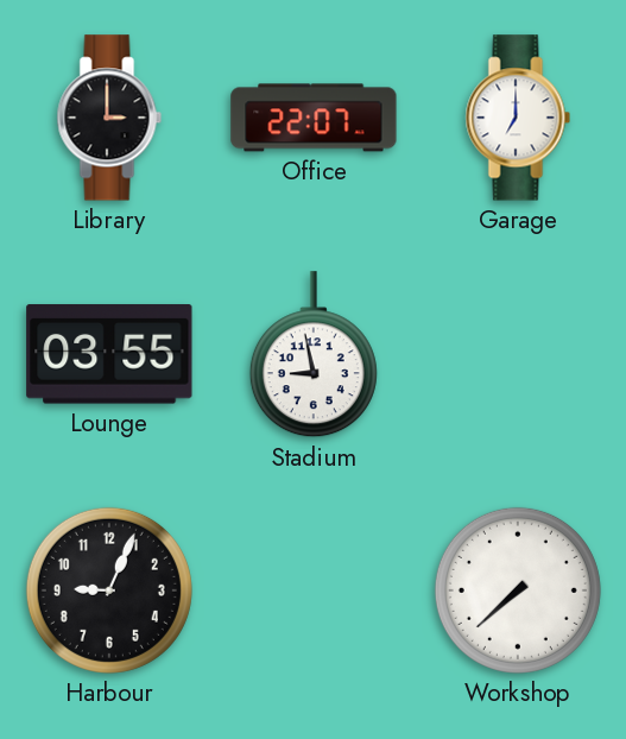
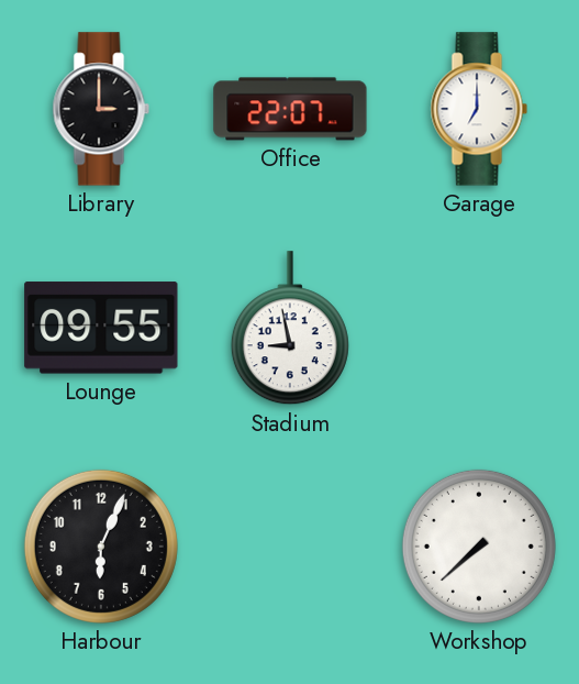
Lounge: 03:55 -> 09:55
Harbour: 9:04 -> 6:04
